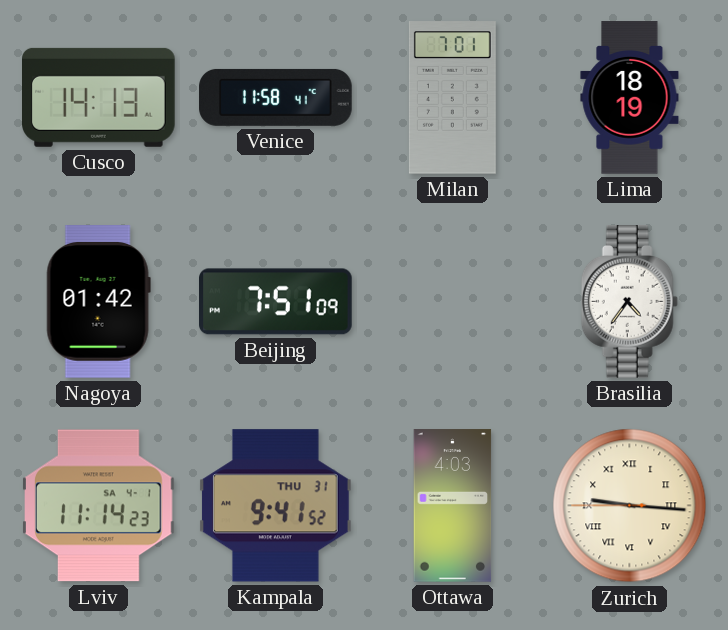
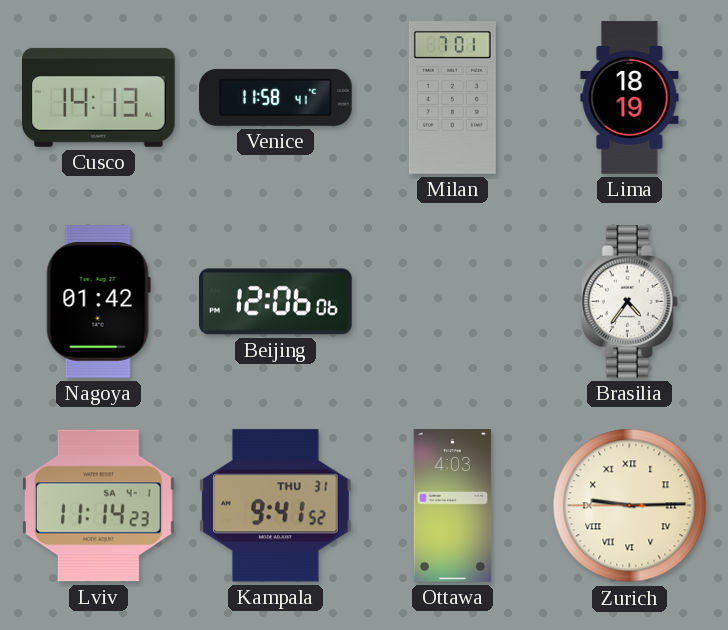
Beijing: 7:51 -> 12:06
Zurich: 9:15 -> 9:14
